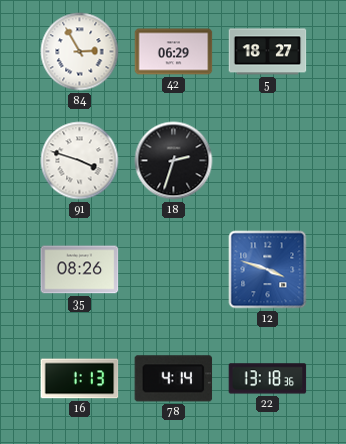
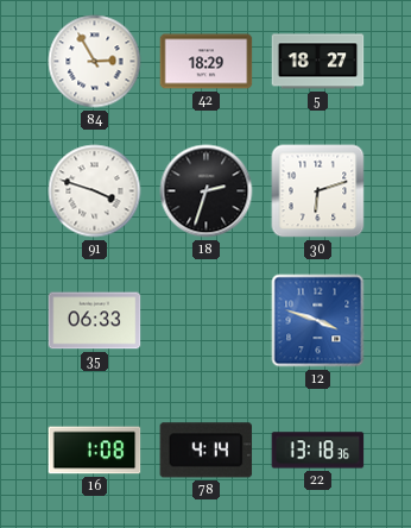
42: 06:29 -> 18:29
30: none -> 6:12
35: 08:26 -> 06:33
16: 1:13 -> 1:08
